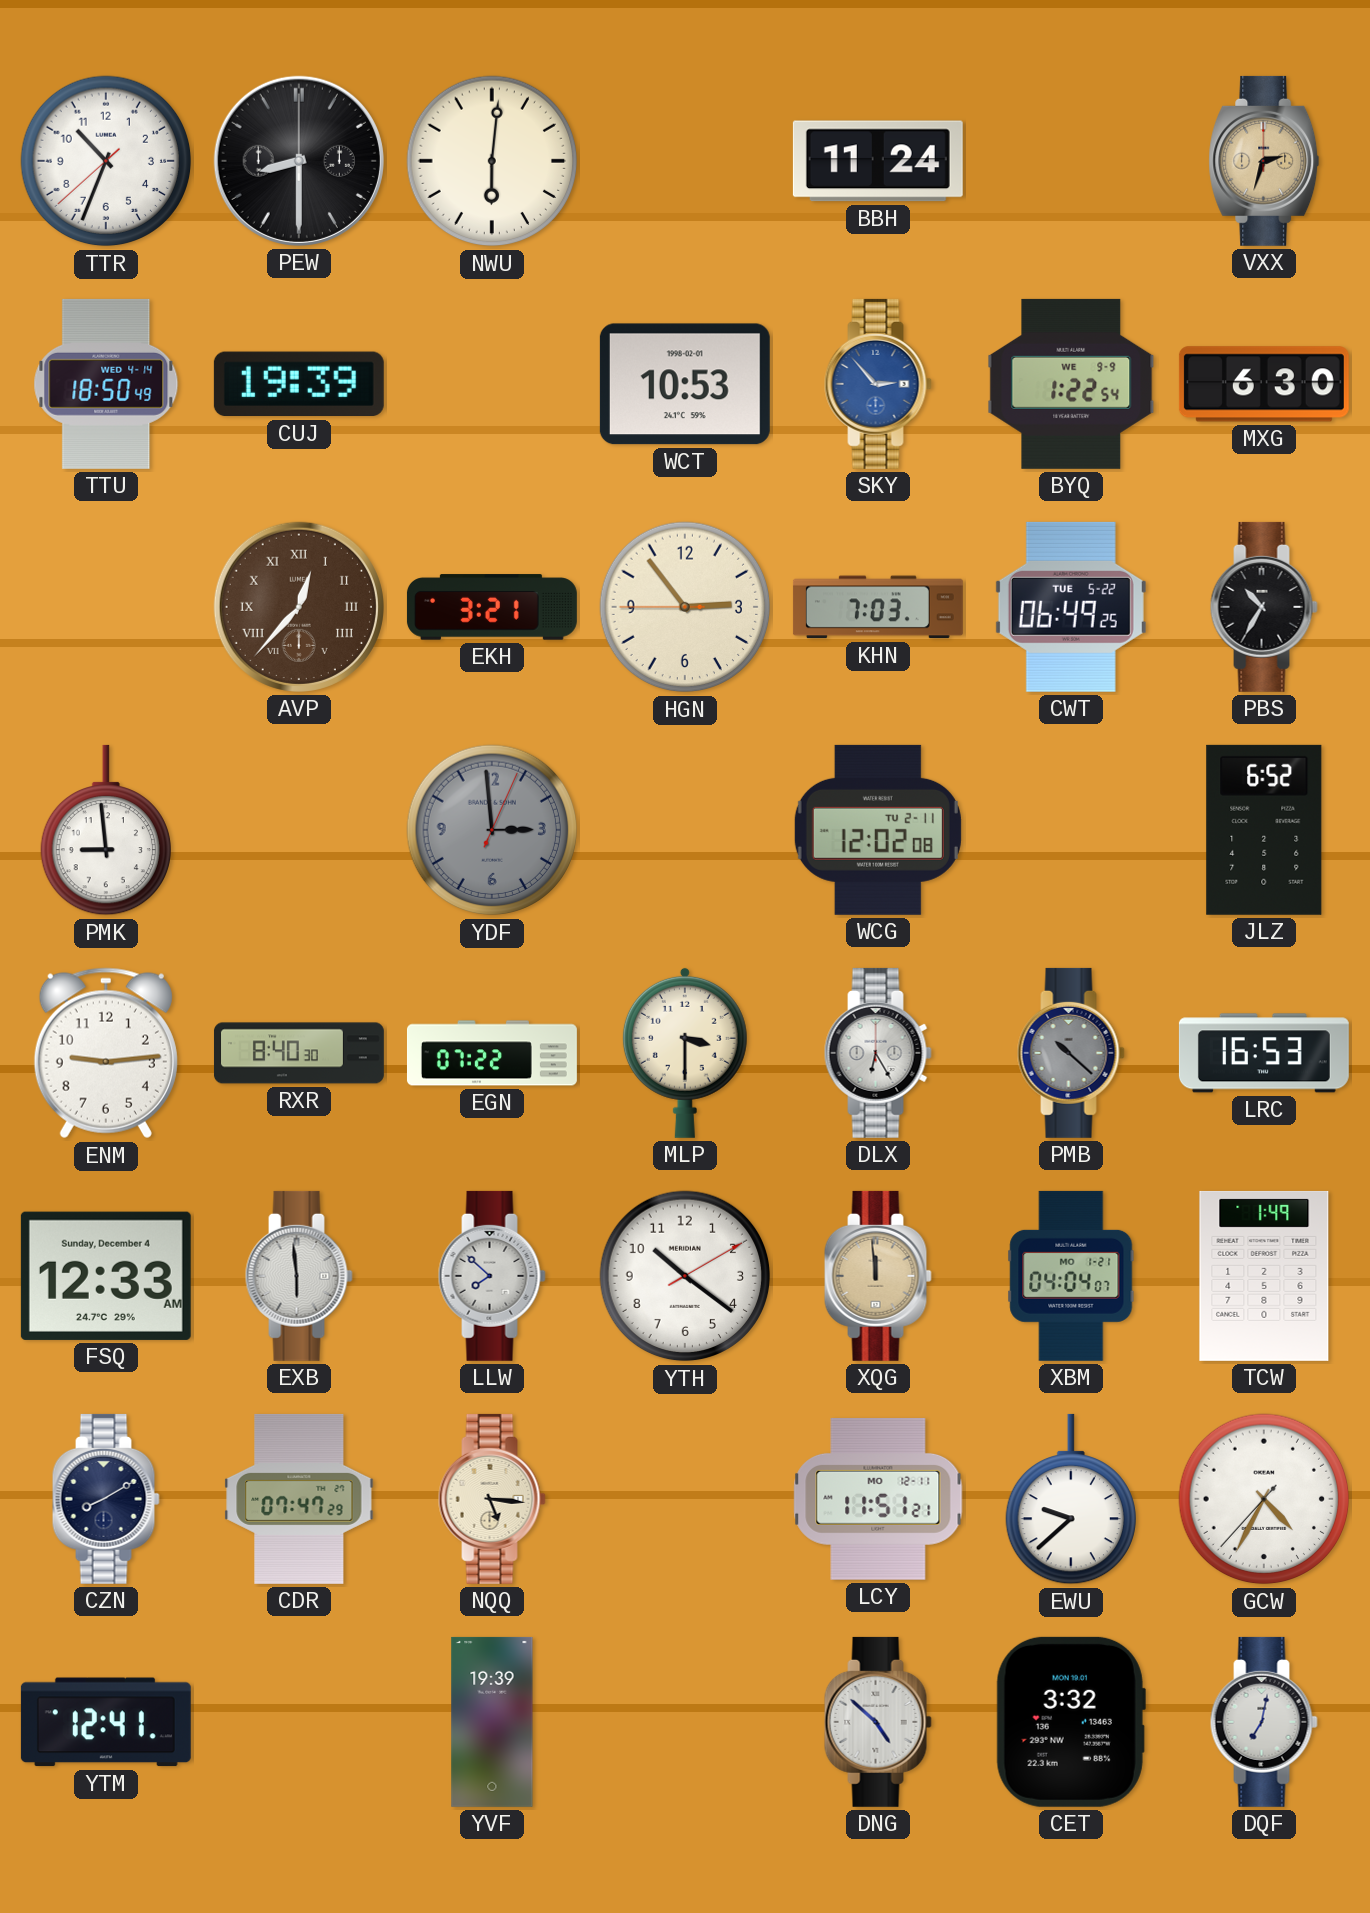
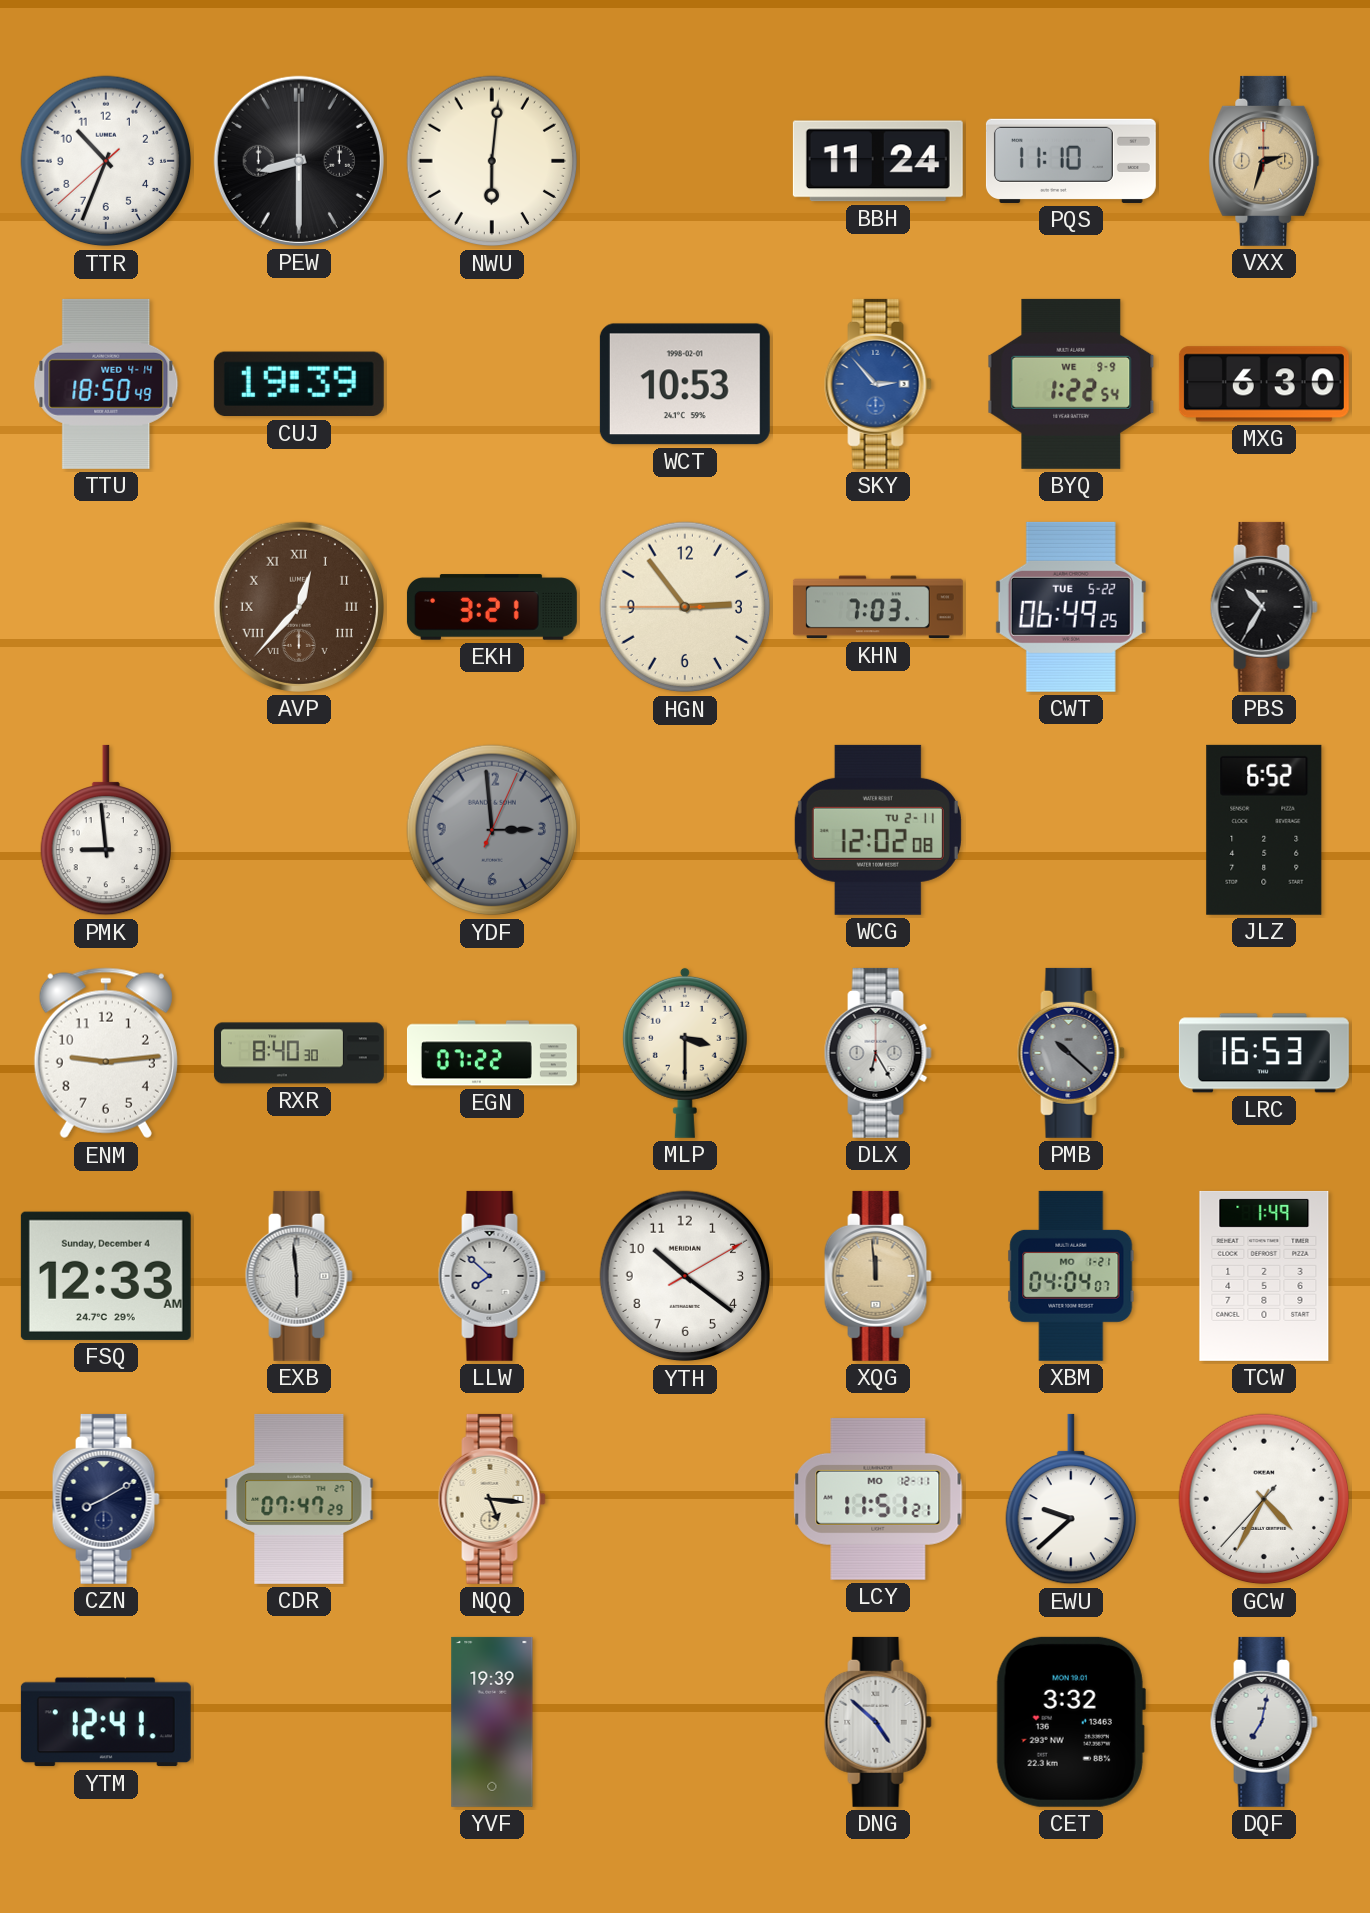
PQS: none -> 11:10
